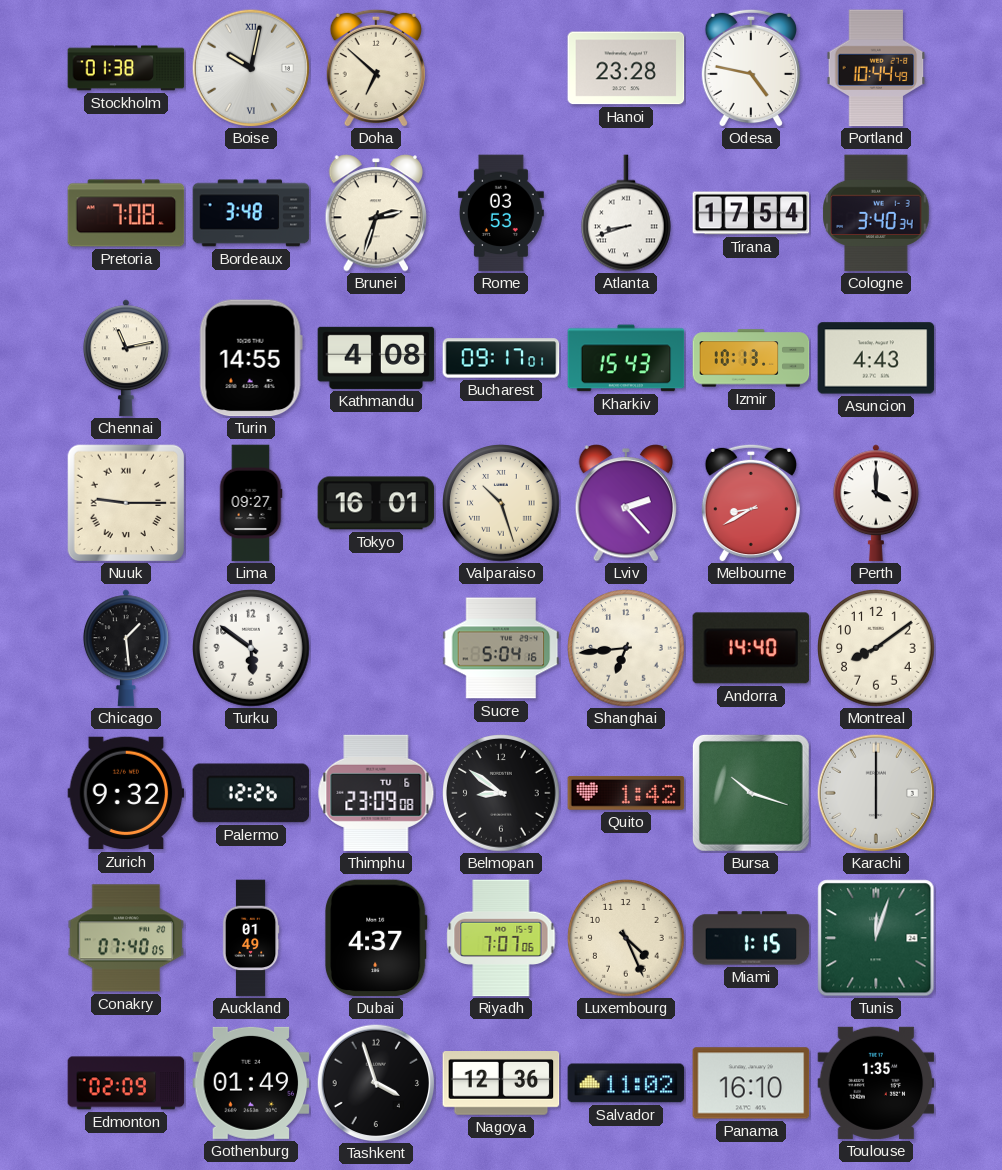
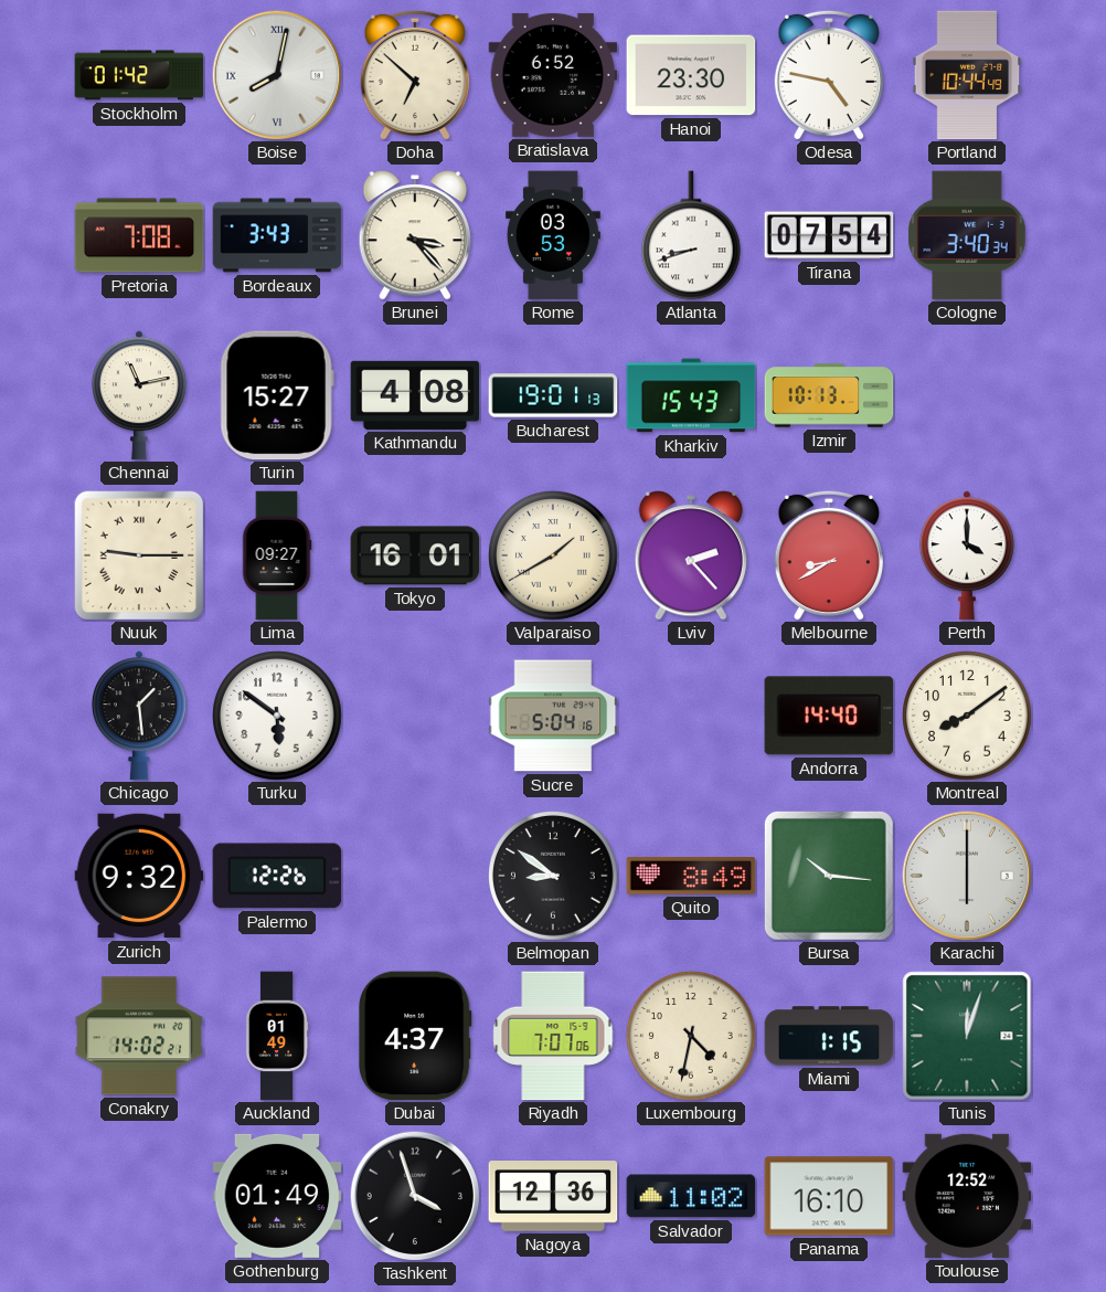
Stockholm: 01:38 -> 01:42
Boise: 10:02 -> 8:02
Bratislava: none -> 6:52
Hanoi: 23:28 -> 23:30
Bordeaux: 3:48 -> 3:43
Brunei: 2:33 -> 3:23
Tirana: 17:54 -> 07:54
Turin: 14:55 -> 15:27
Bucharest: 09:17 -> 19:01
Asuncion: 4:43 -> none
Valparaiso: 10:27 -> 1:40
Shanghai: 6:44 -> none
Thimphu: 23:09 -> none
Quito: 1:42 -> 8:49
Bursa: 10:18 -> 10:16
Conakry: 07:40 -> 14:02
Luxembourg: 4:26 -> 4:32
Edmonton: 02:09 -> none
Toulouse: 1:35 -> 12:52
